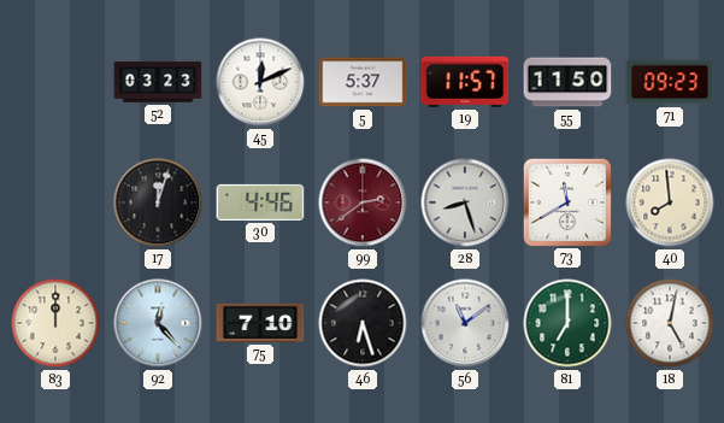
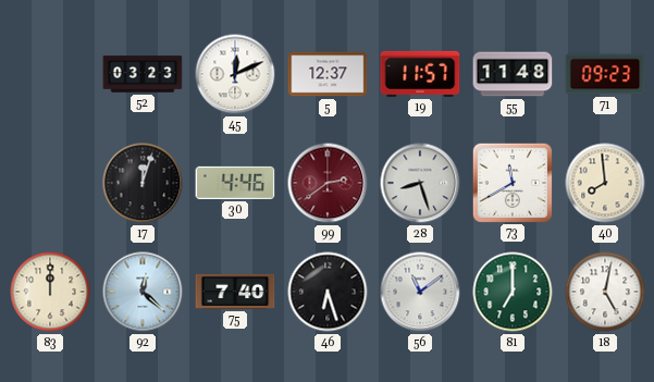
5: 5:37 -> 12:37
55: 11:50 -> 11:48
92: 12:23 -> 12:22
75: 7:10 -> 7:40
